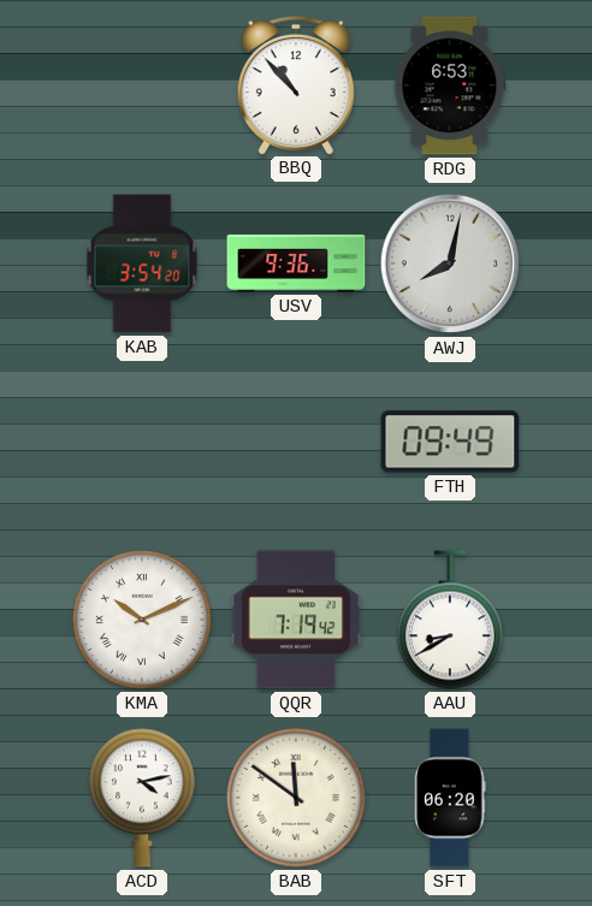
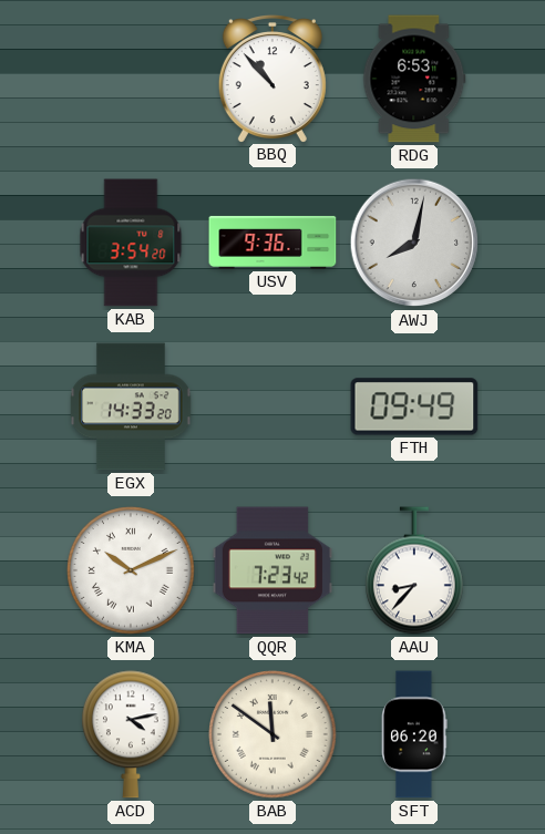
EGX: none -> 14:33
QQR: 7:19 -> 7:23
AAU: 8:40 -> 8:37
